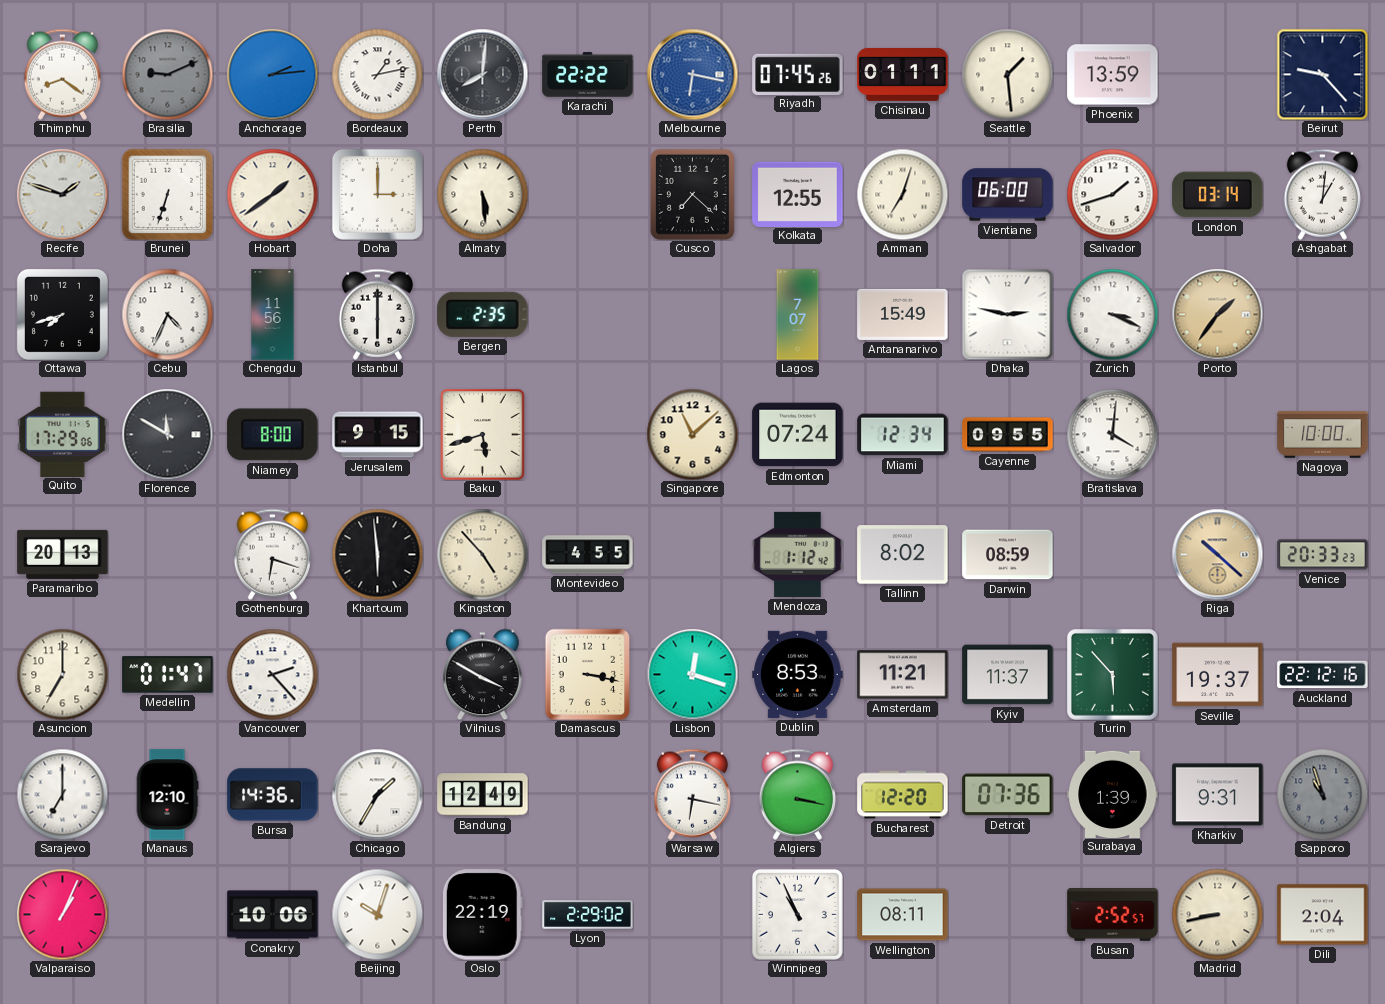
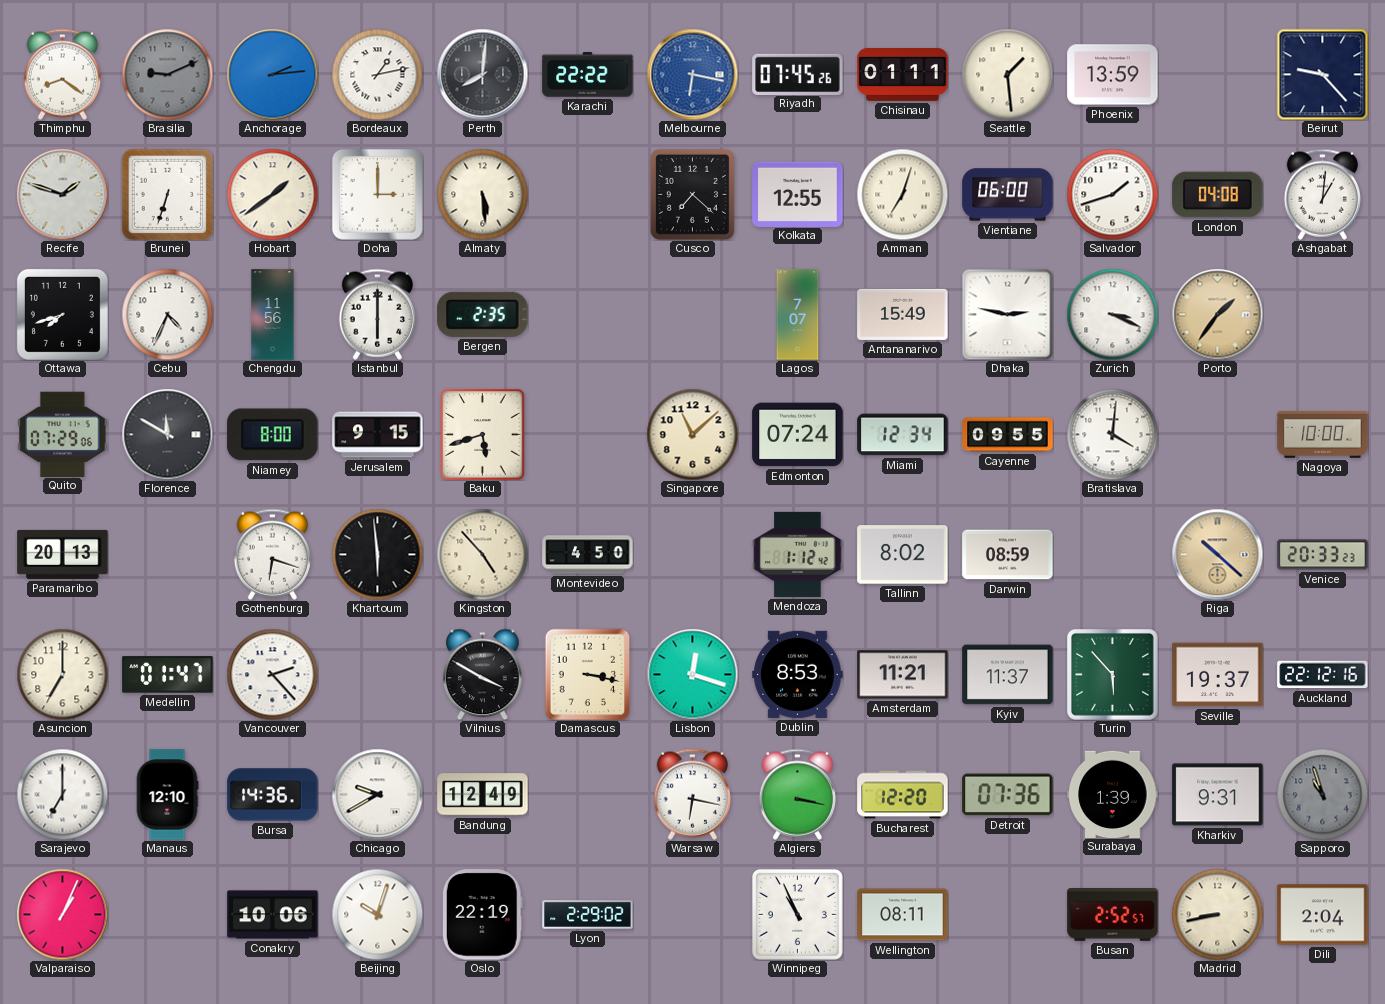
London: 03:14 -> 04:08
Quito: 17:29 -> 07:29
Montevideo: 4:55 -> 4:50
Chicago: 1:35 -> 9:40
